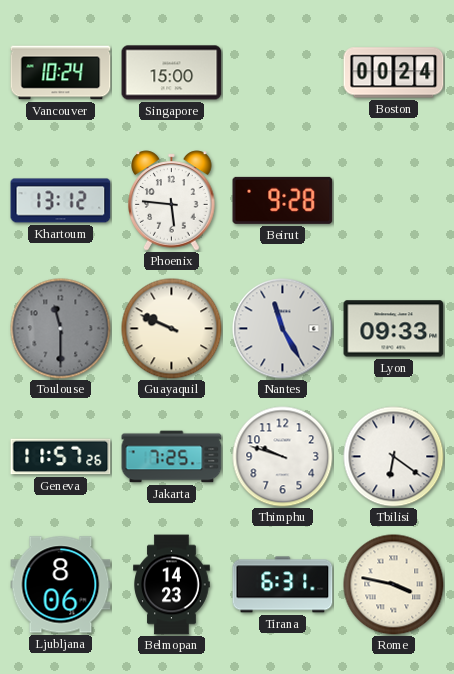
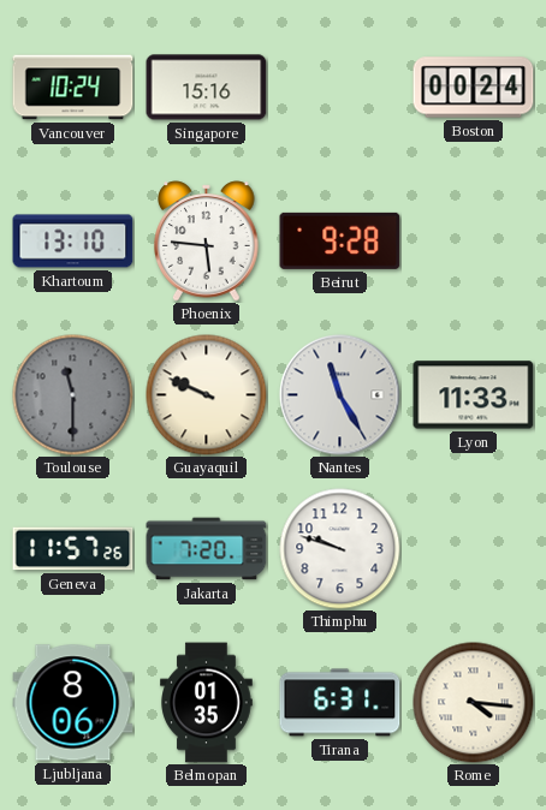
Singapore: 15:00 -> 15:16
Khartoum: 13:12 -> 13:10
Lyon: 09:33 -> 11:33
Jakarta: 7:25 -> 7:20
Tbilisi: 6:21 -> none
Belmopan: 14:23 -> 01:35
Rome: 3:47 -> 4:16
